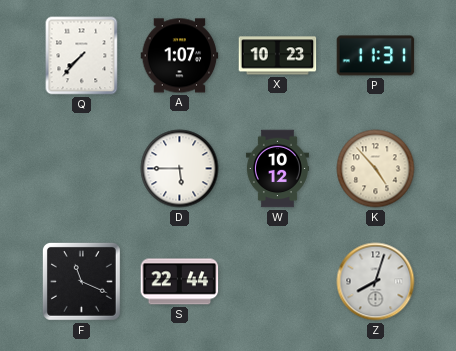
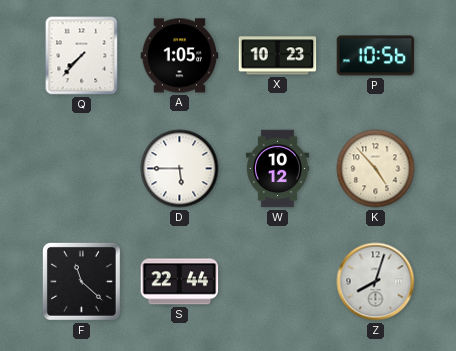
A: 1:07 -> 1:05
P: 11:31 -> 10:56
F: 11:19 -> 11:22
